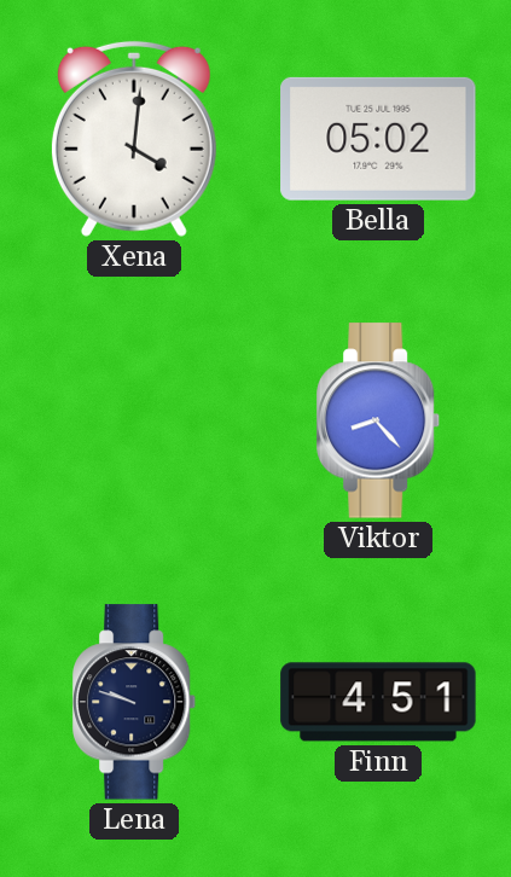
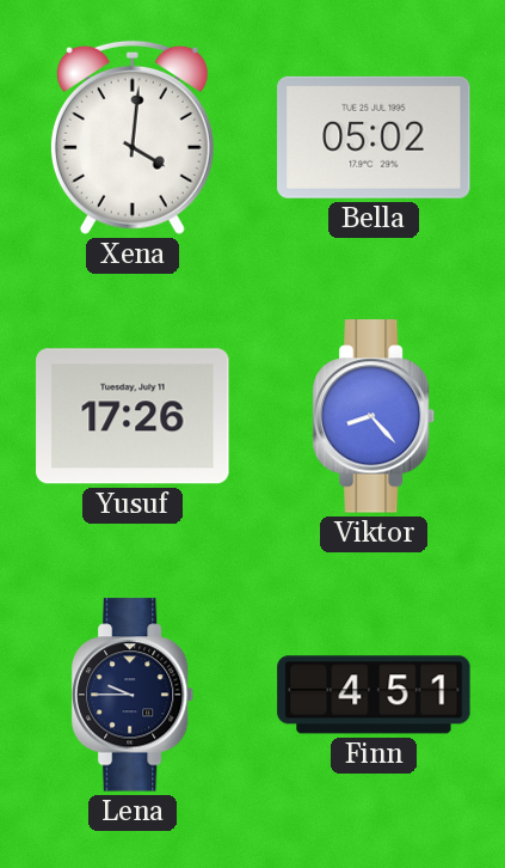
Yusuf: none -> 17:26
Lena: 9:48 -> 9:45
